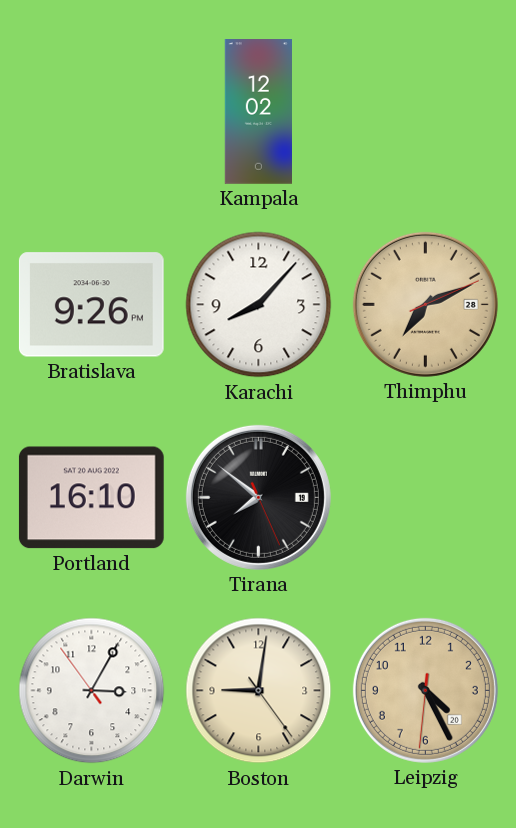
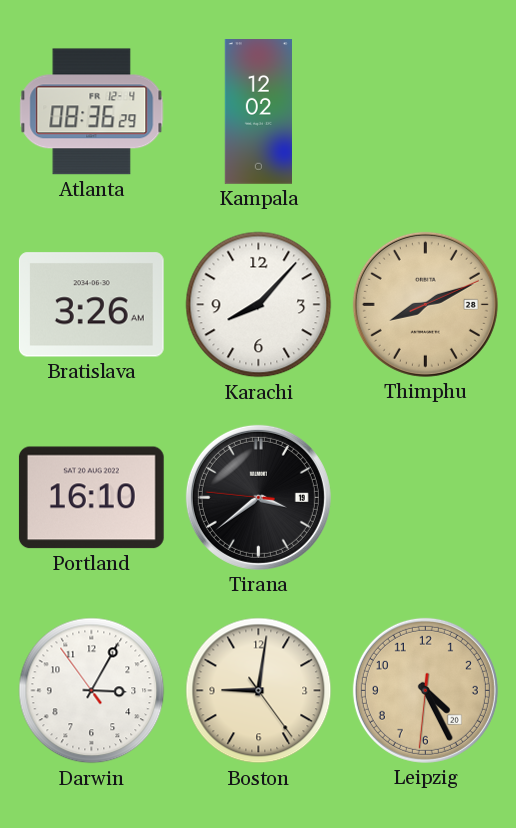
Atlanta: none -> 08:36
Bratislava: 9:26 -> 3:26
Thimphu: 7:11 -> 8:11
Tirana: 7:51 -> 3:38
